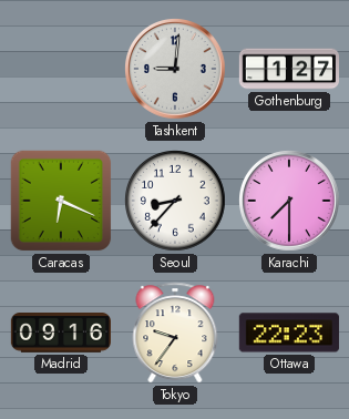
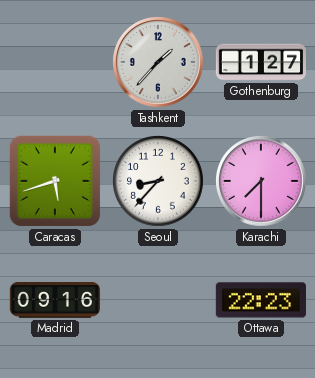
Tashkent: 9:01 -> 1:37
Caracas: 6:19 -> 5:42
Tokyo: 9:36 -> none
